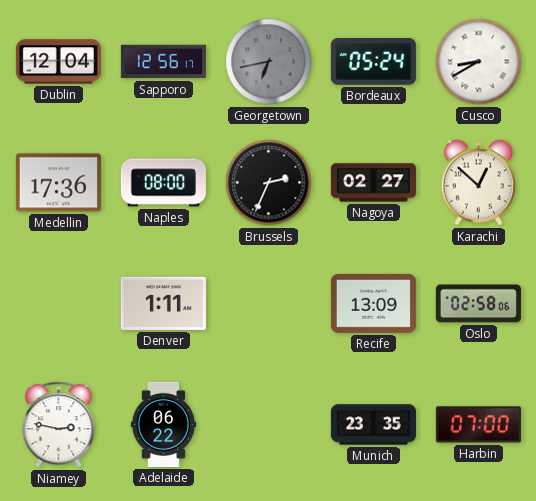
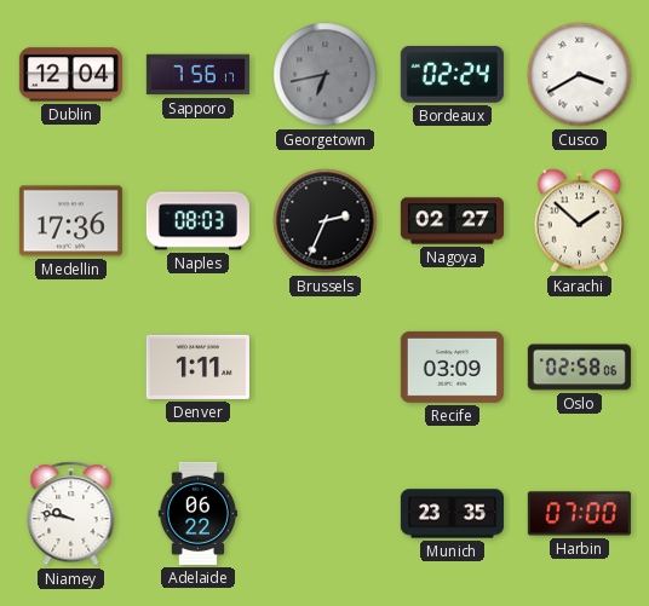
Sapporo: 12:56 -> 7:56
Bordeaux: 05:24 -> 02:24
Cusco: 8:40 -> 3:40
Naples: 08:00 -> 08:03
Karachi: 12:52 -> 1:52
Recife: 13:09 -> 03:09
Niamey: 2:47 -> 9:47
